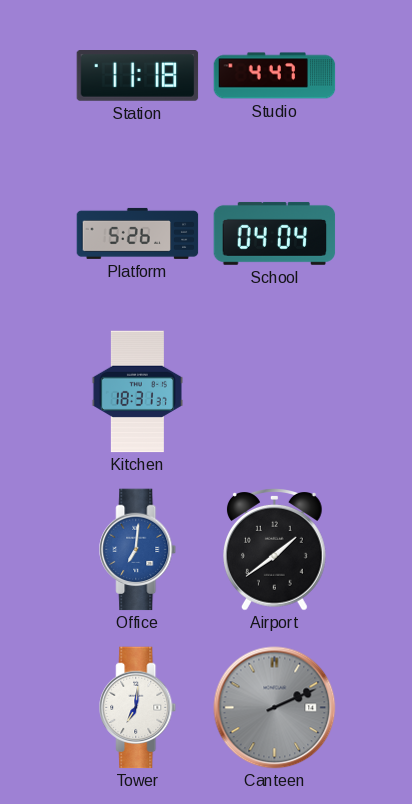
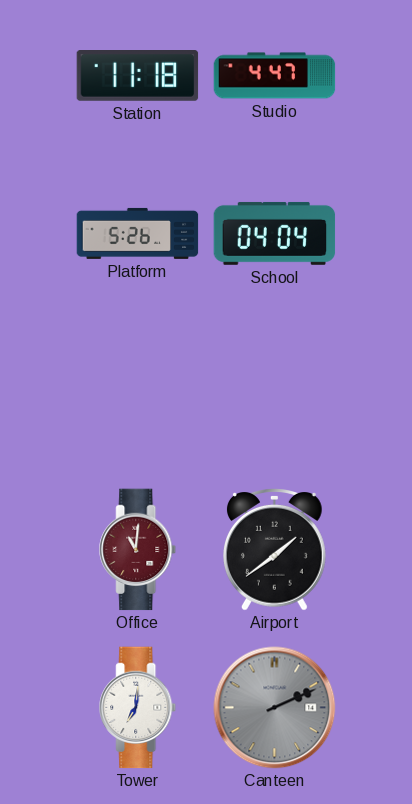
Kitchen: 18:31 -> none
Office: 7:01 -> 11:01
Office dial: blue -> burgundy
